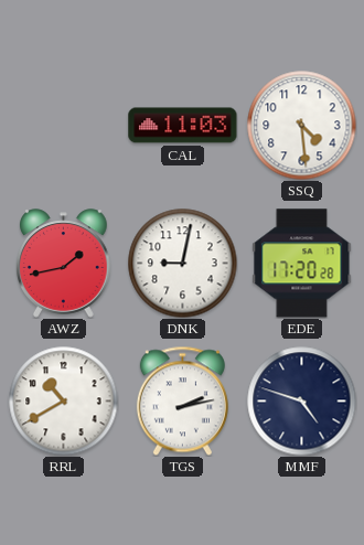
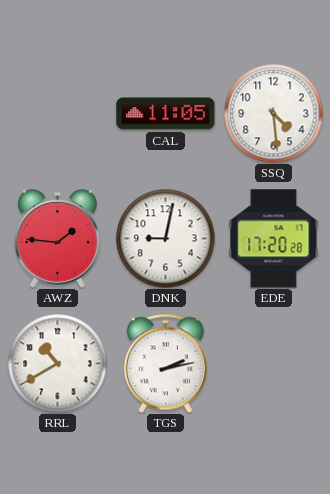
CAL: 11:03 -> 11:05
AWZ: 1:43 -> 1:46
MMF: 4:48 -> none
